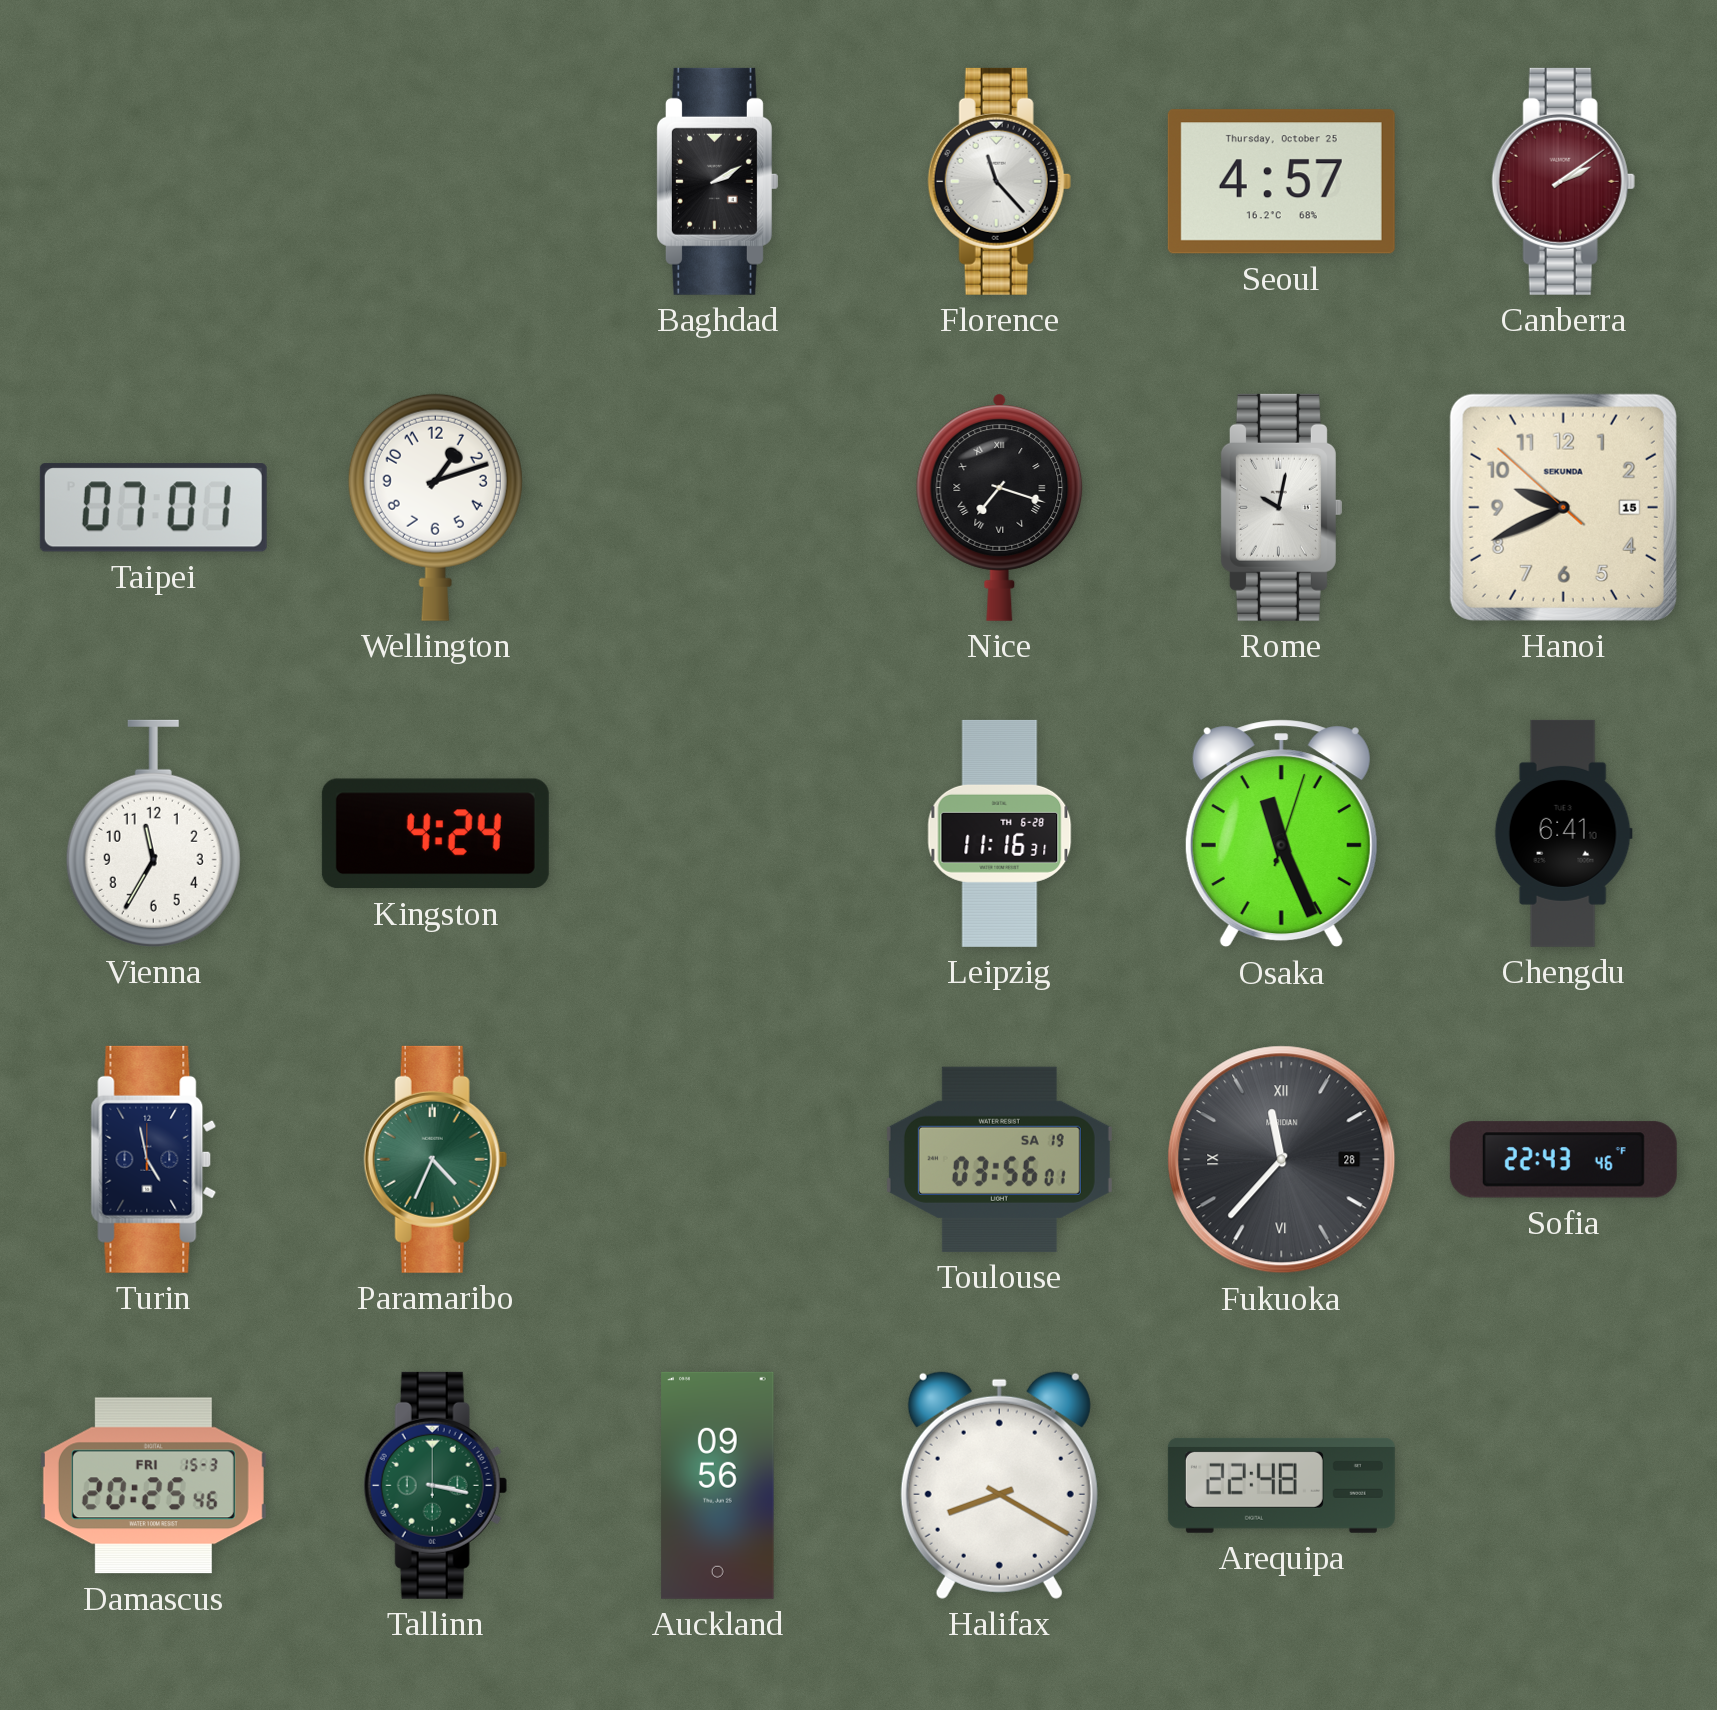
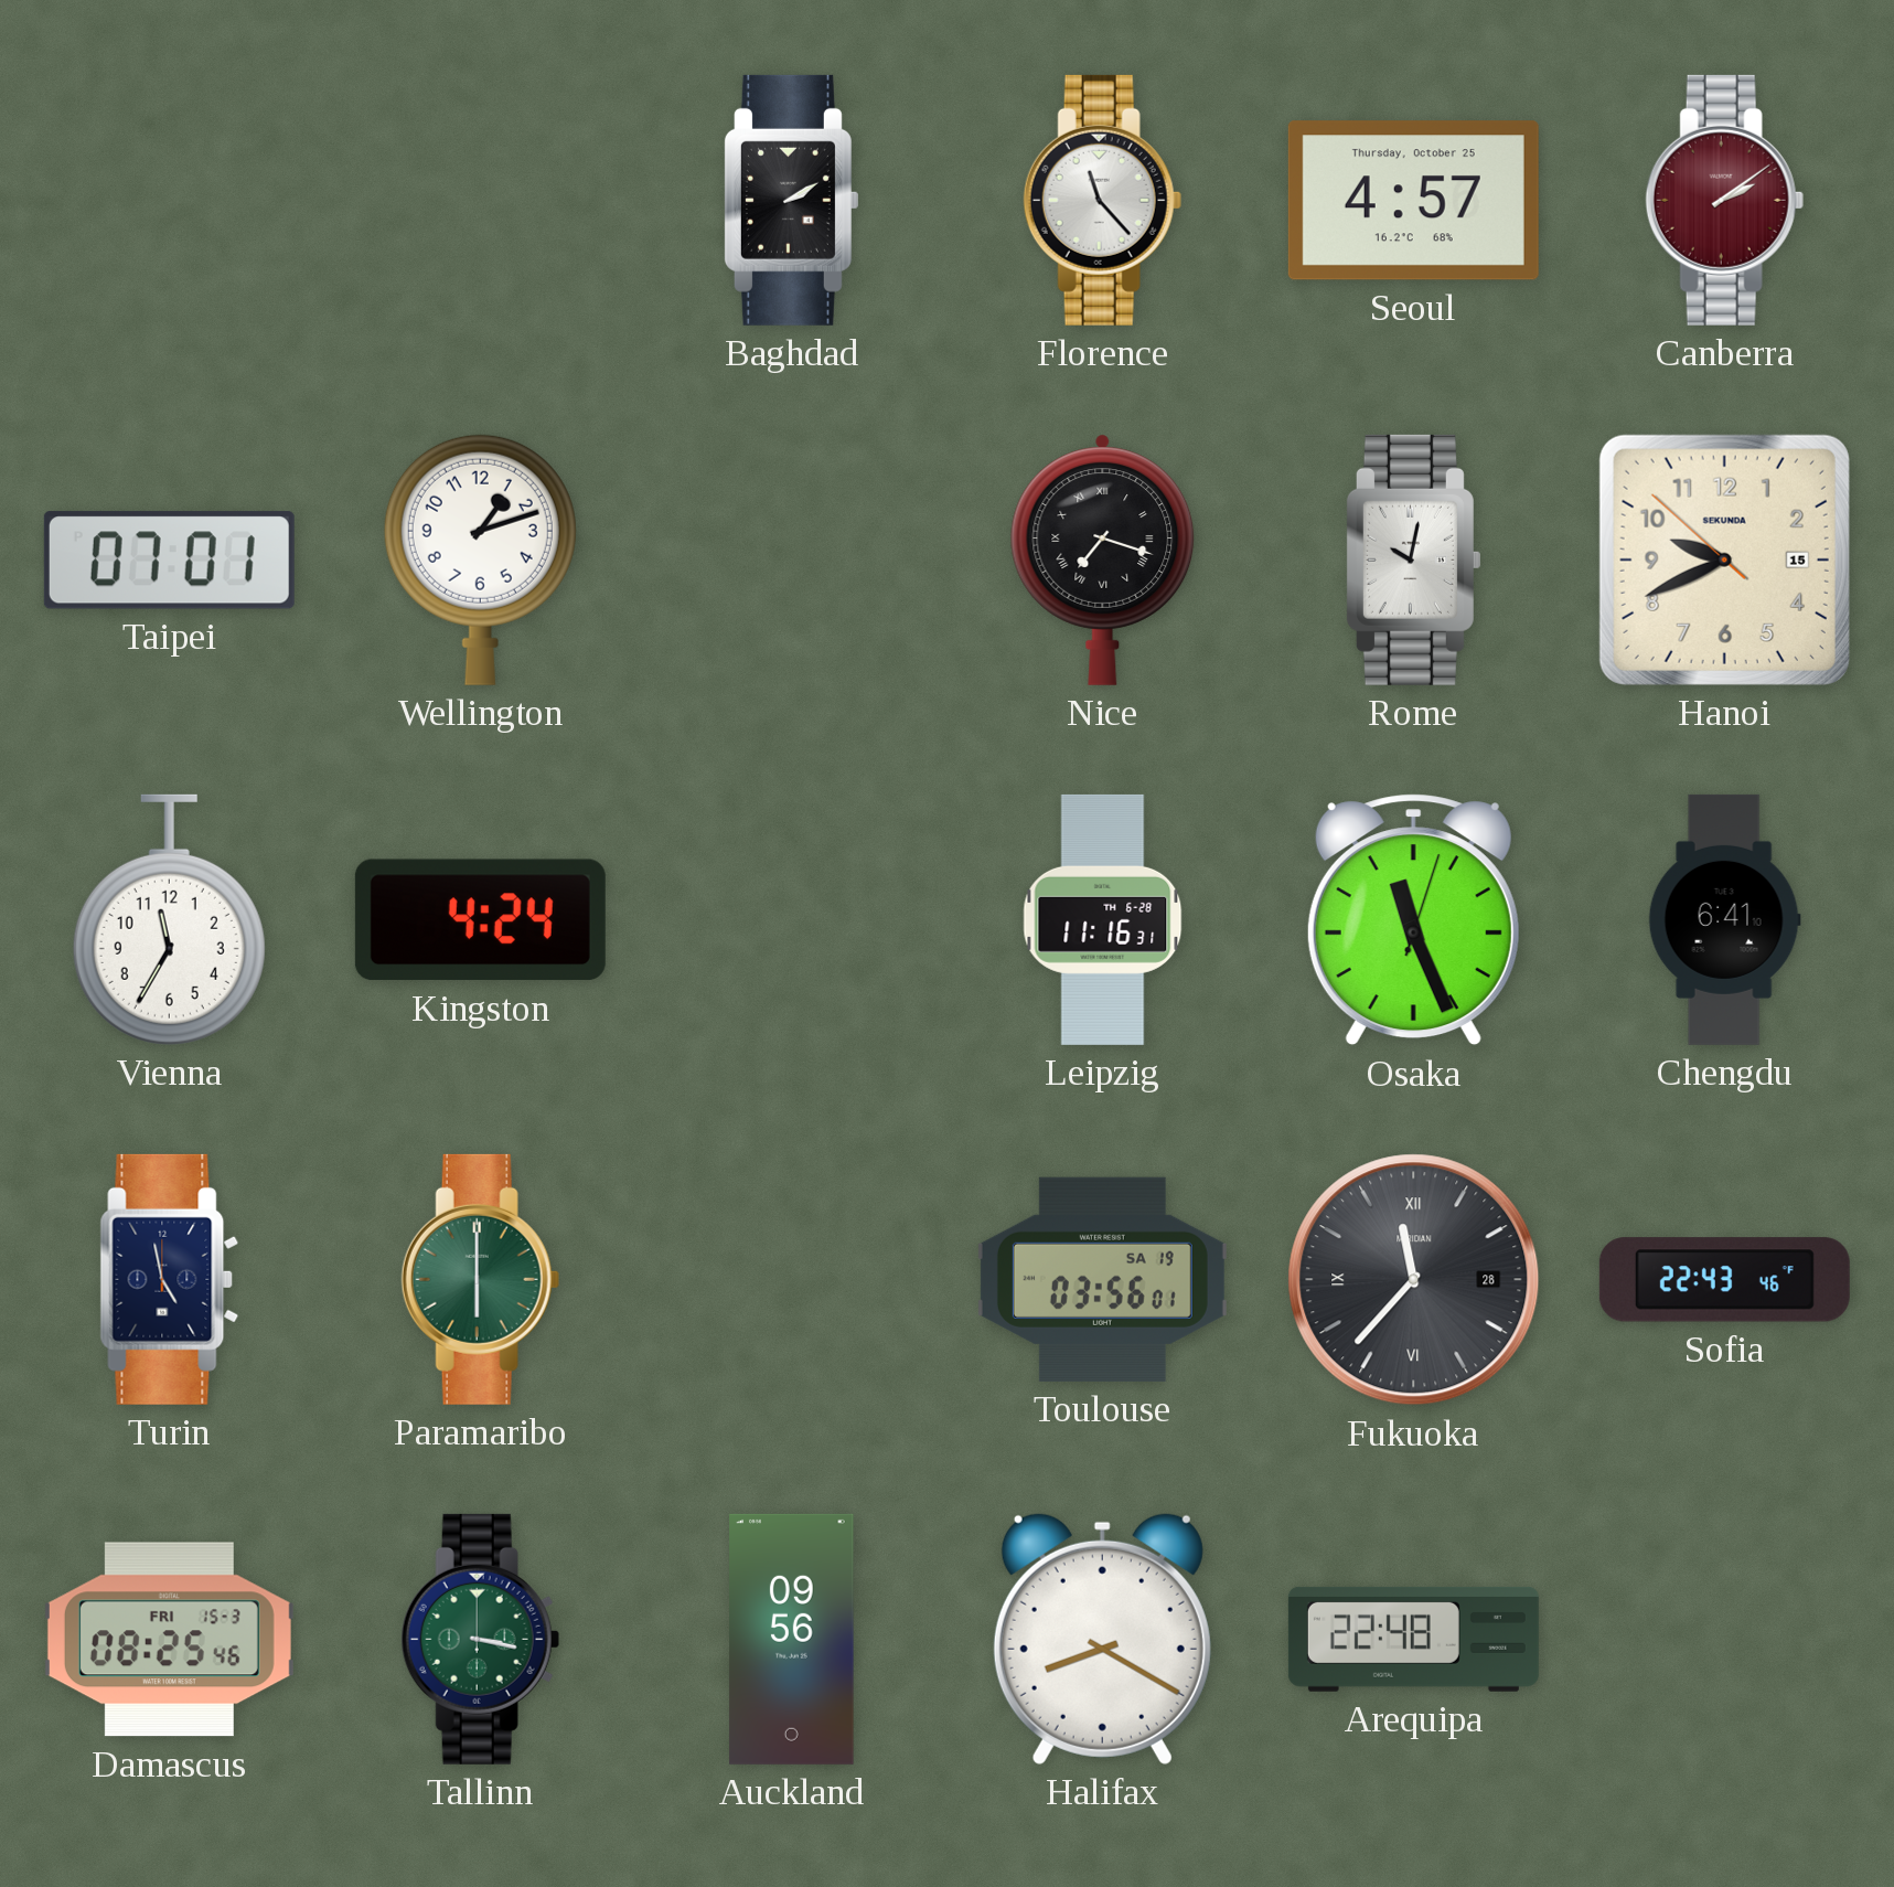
Paramaribo: 4:34 -> 6:00
Damascus: 20:25 -> 08:25
